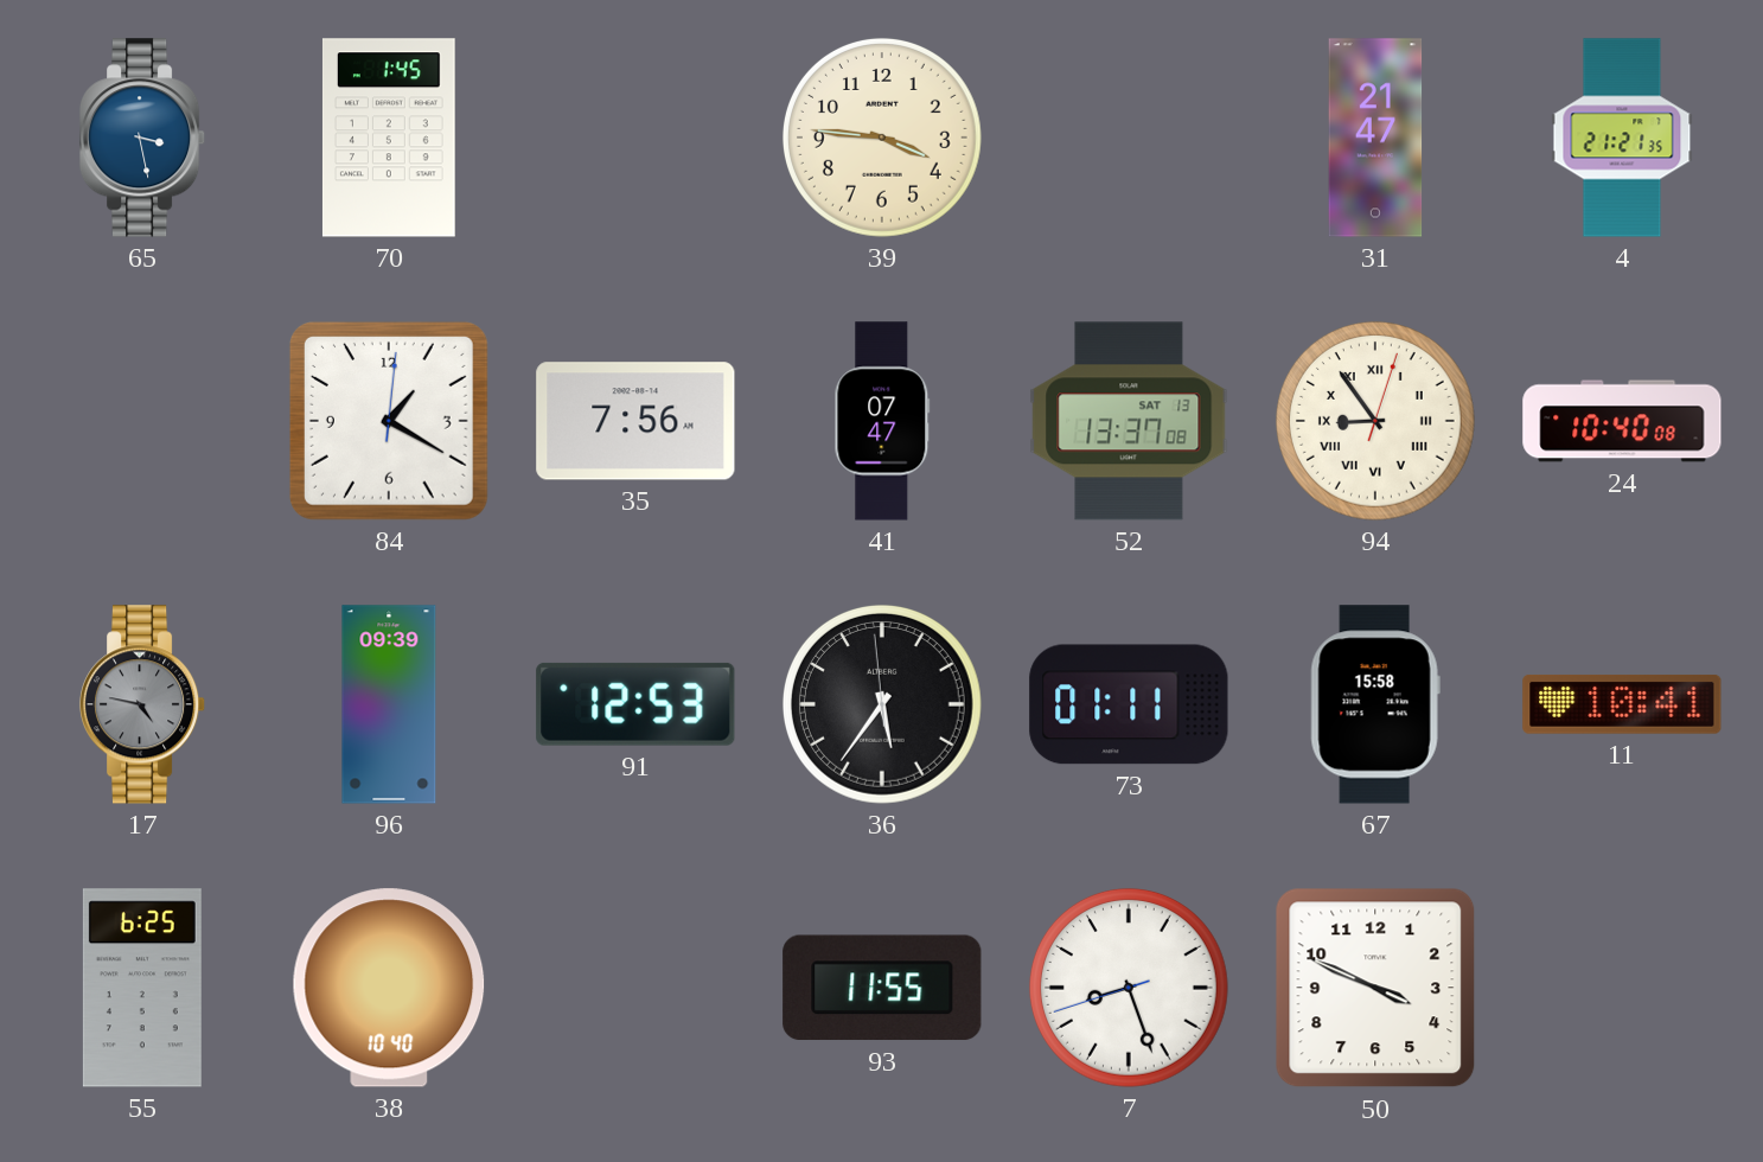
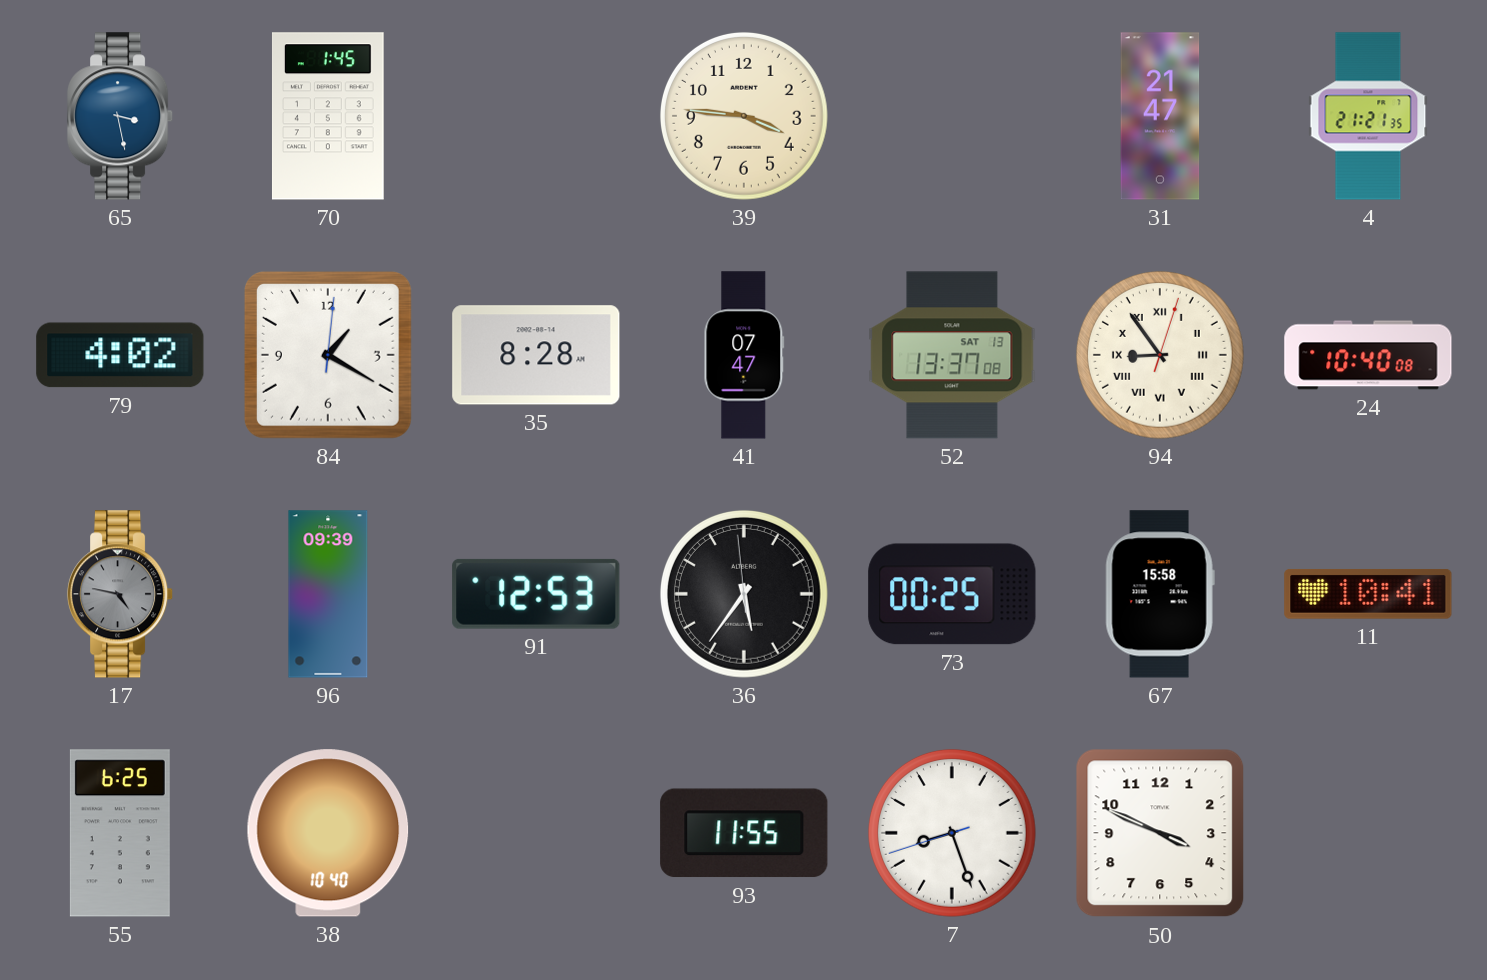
79: none -> 4:02
35: 7:56 -> 8:28
73: 01:11 -> 00:25
